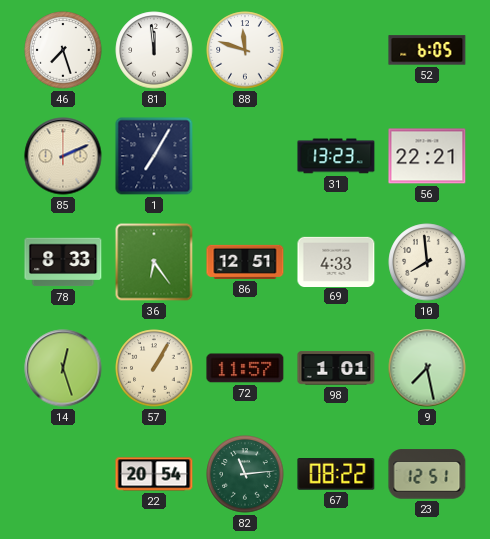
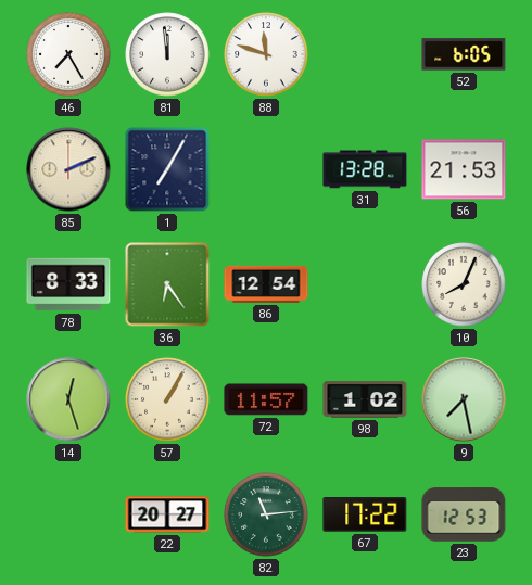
46: 7:27 -> 7:25
31: 13:23 -> 13:28
56: 22:21 -> 21:53
86: 12:51 -> 12:54
69: 4:33 -> none
10: 7:59 -> 8:04
98: 1:01 -> 1:02
22: 20:54 -> 20:27
67: 08:22 -> 17:22
23: 12:51 -> 12:53
